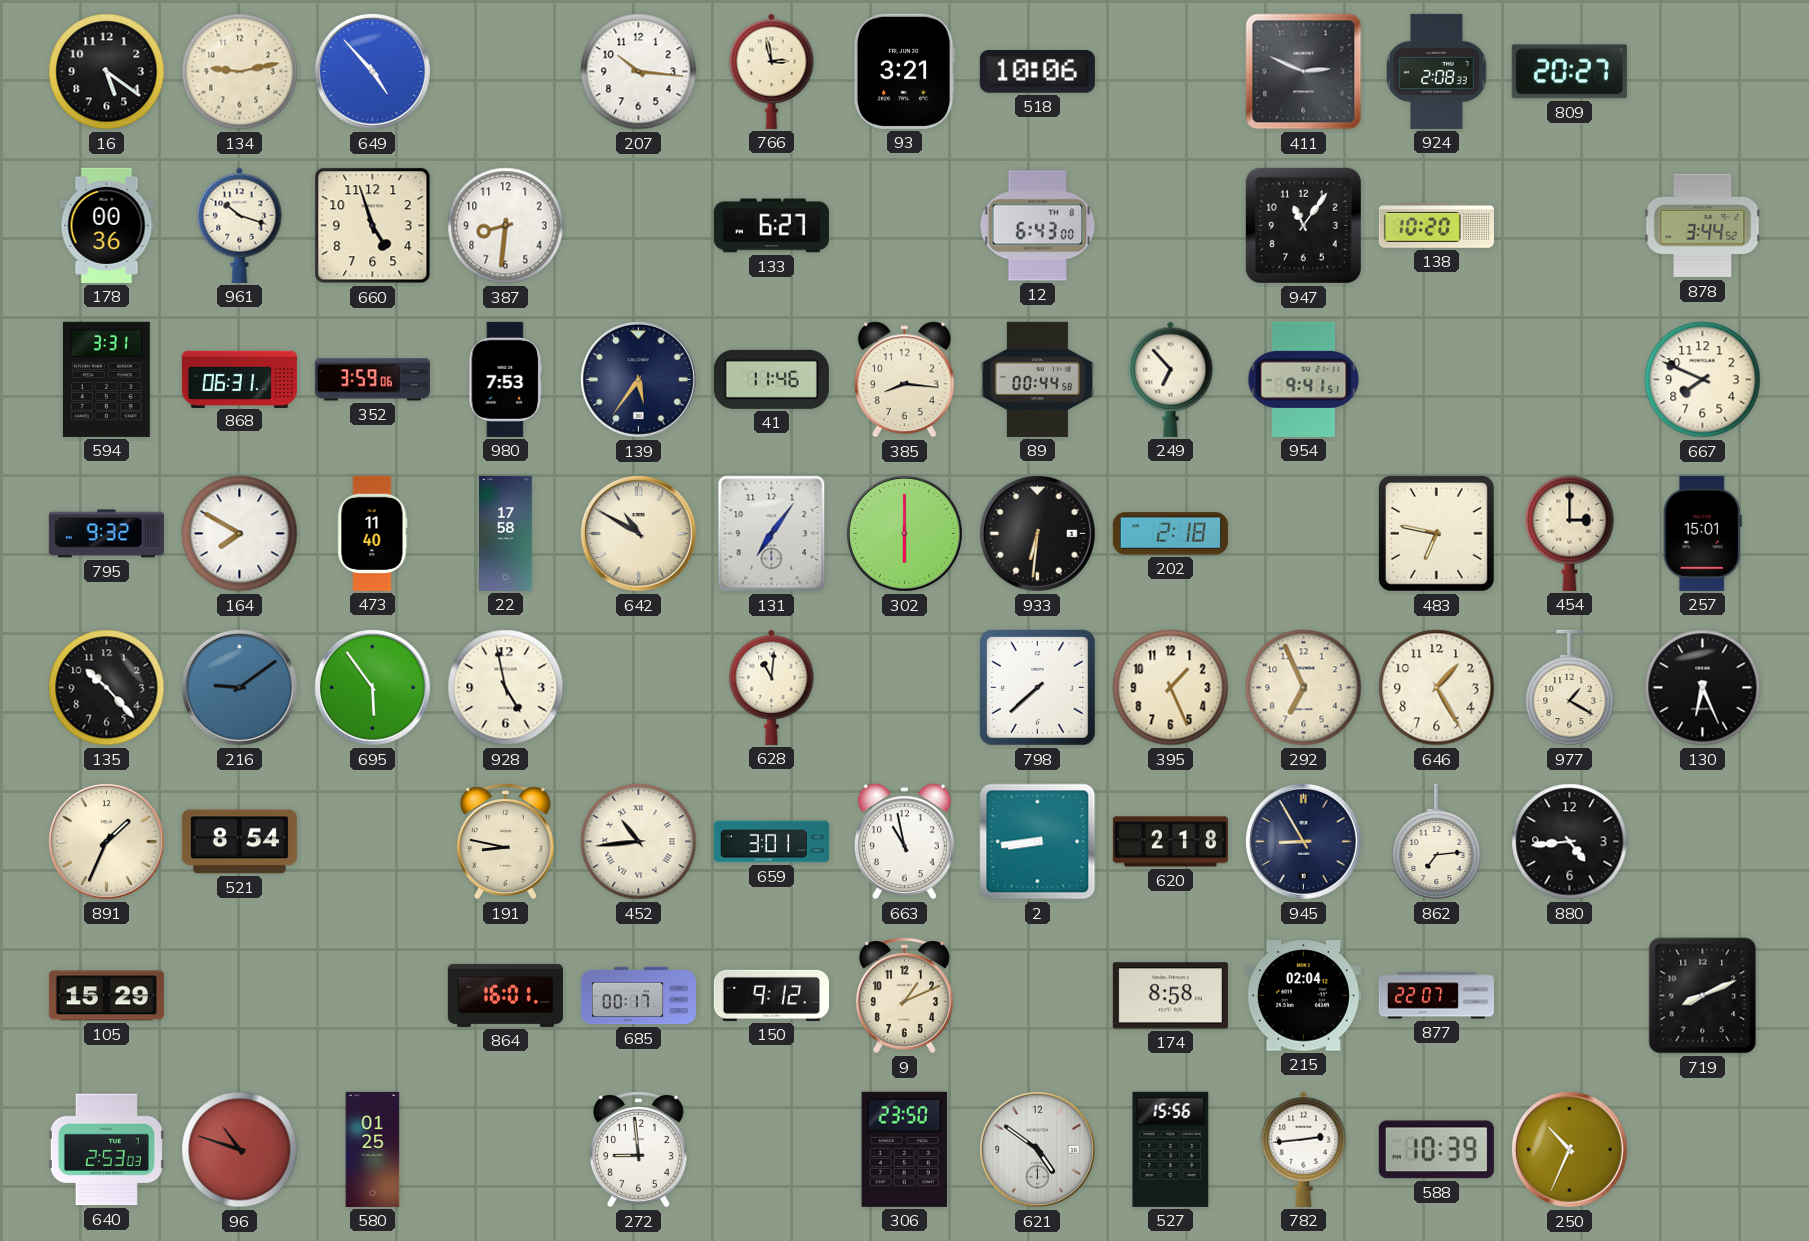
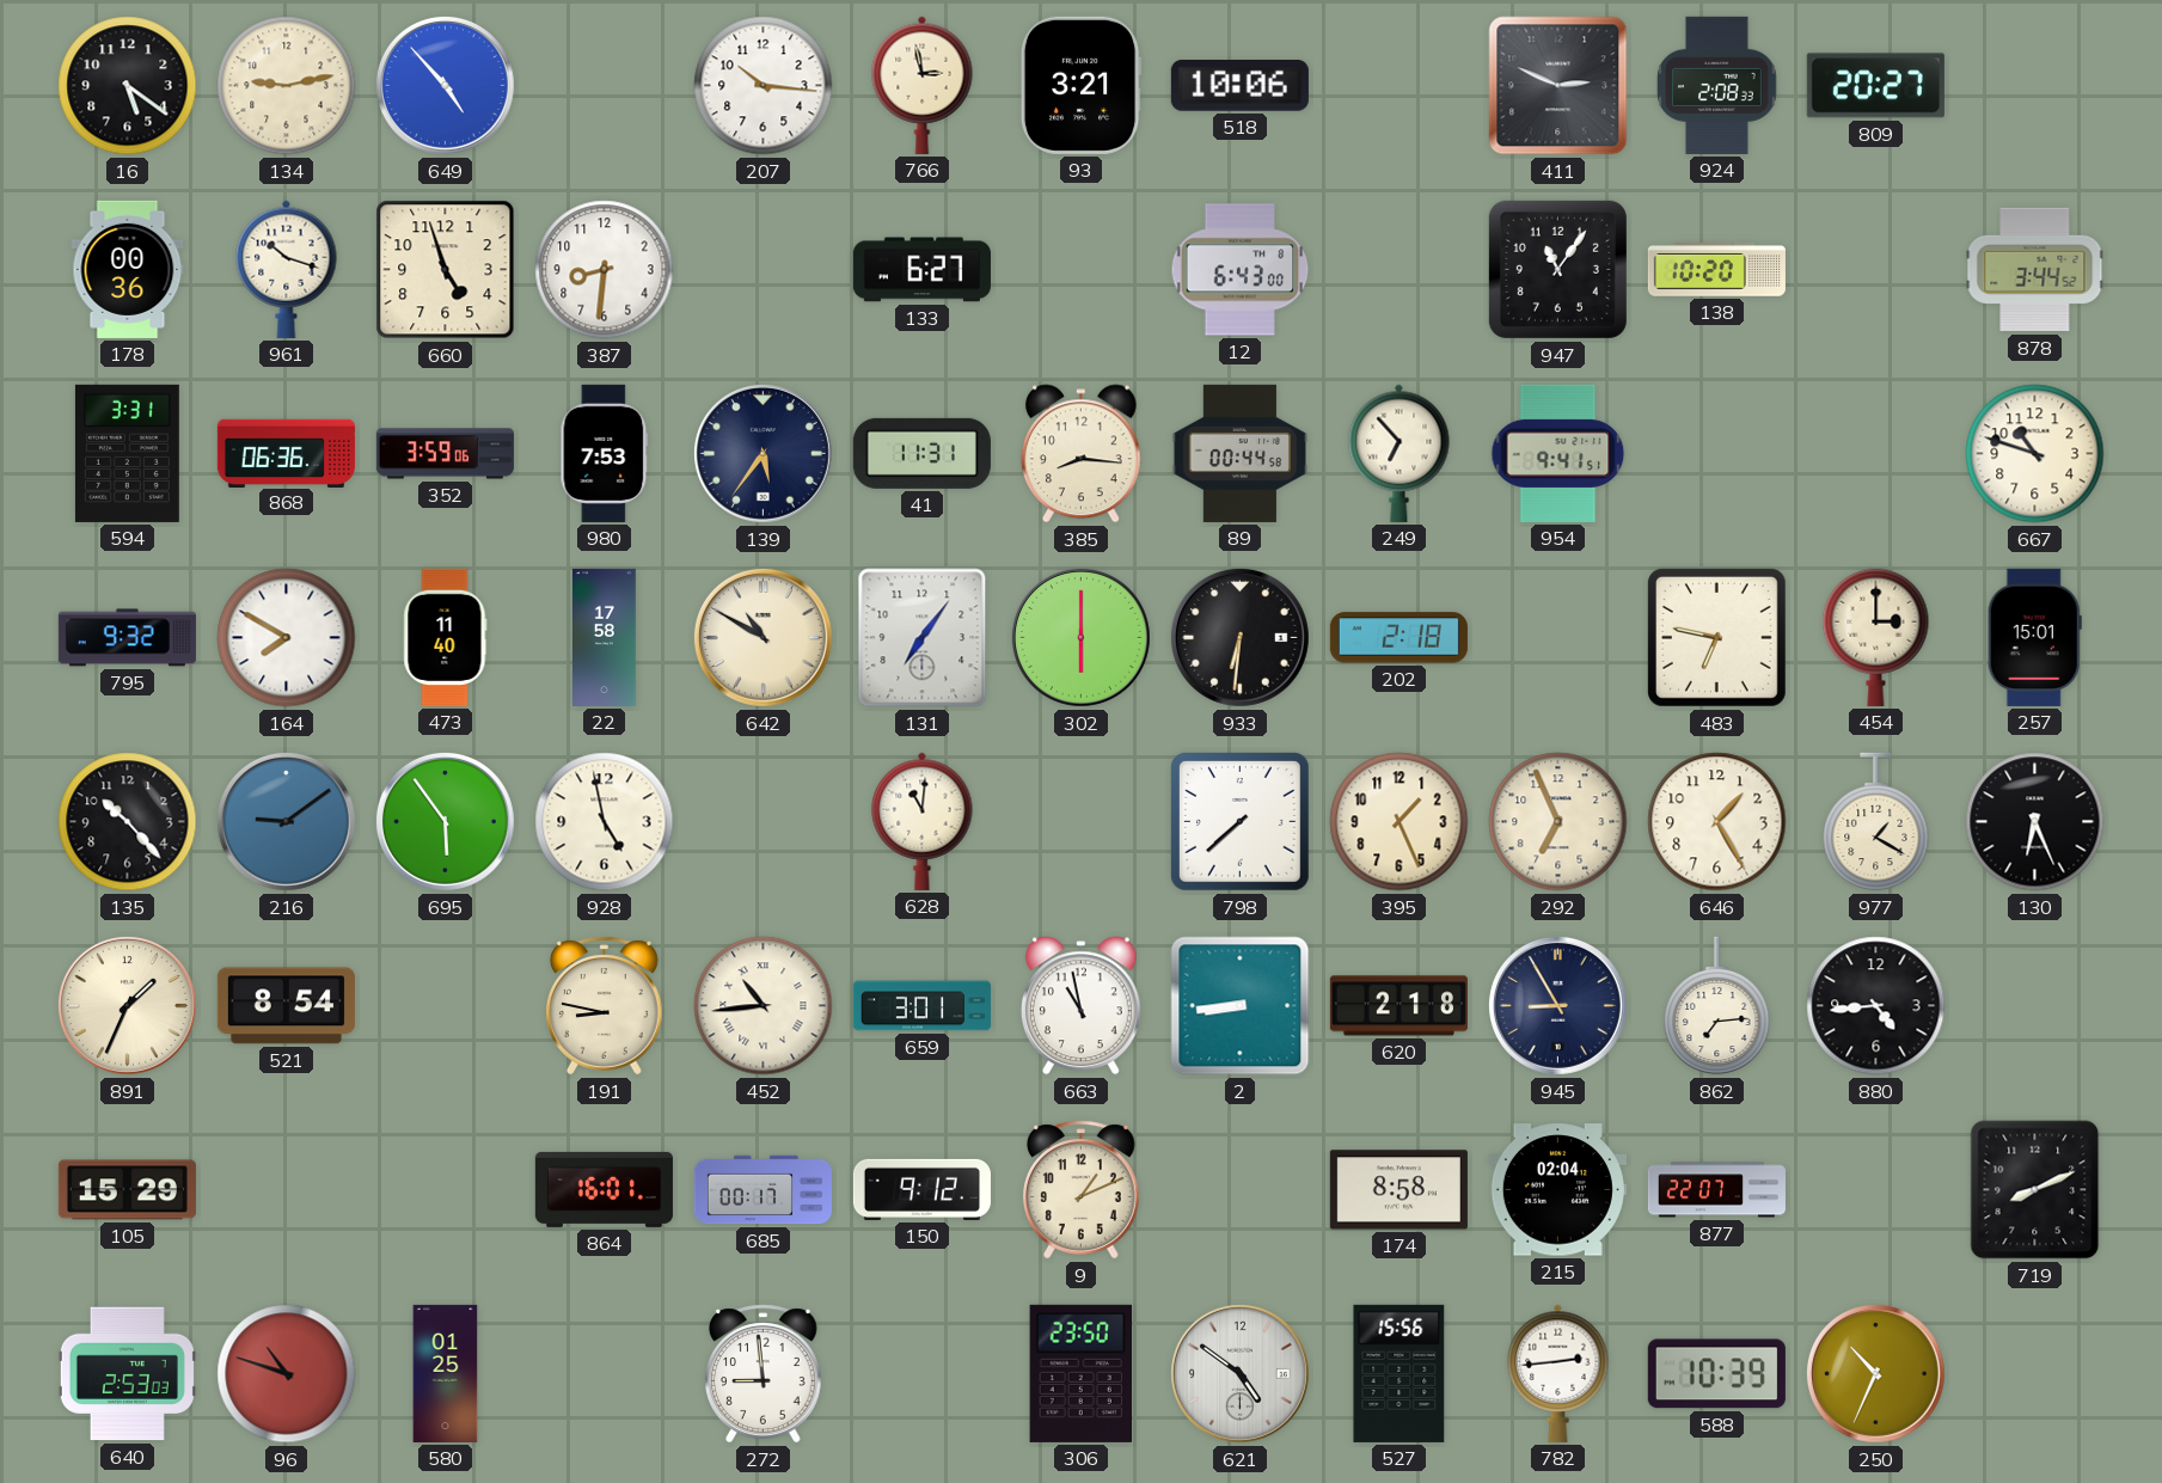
868: 06:31 -> 06:36
41: 11:46 -> 11:31
667: 7:49 -> 10:48
